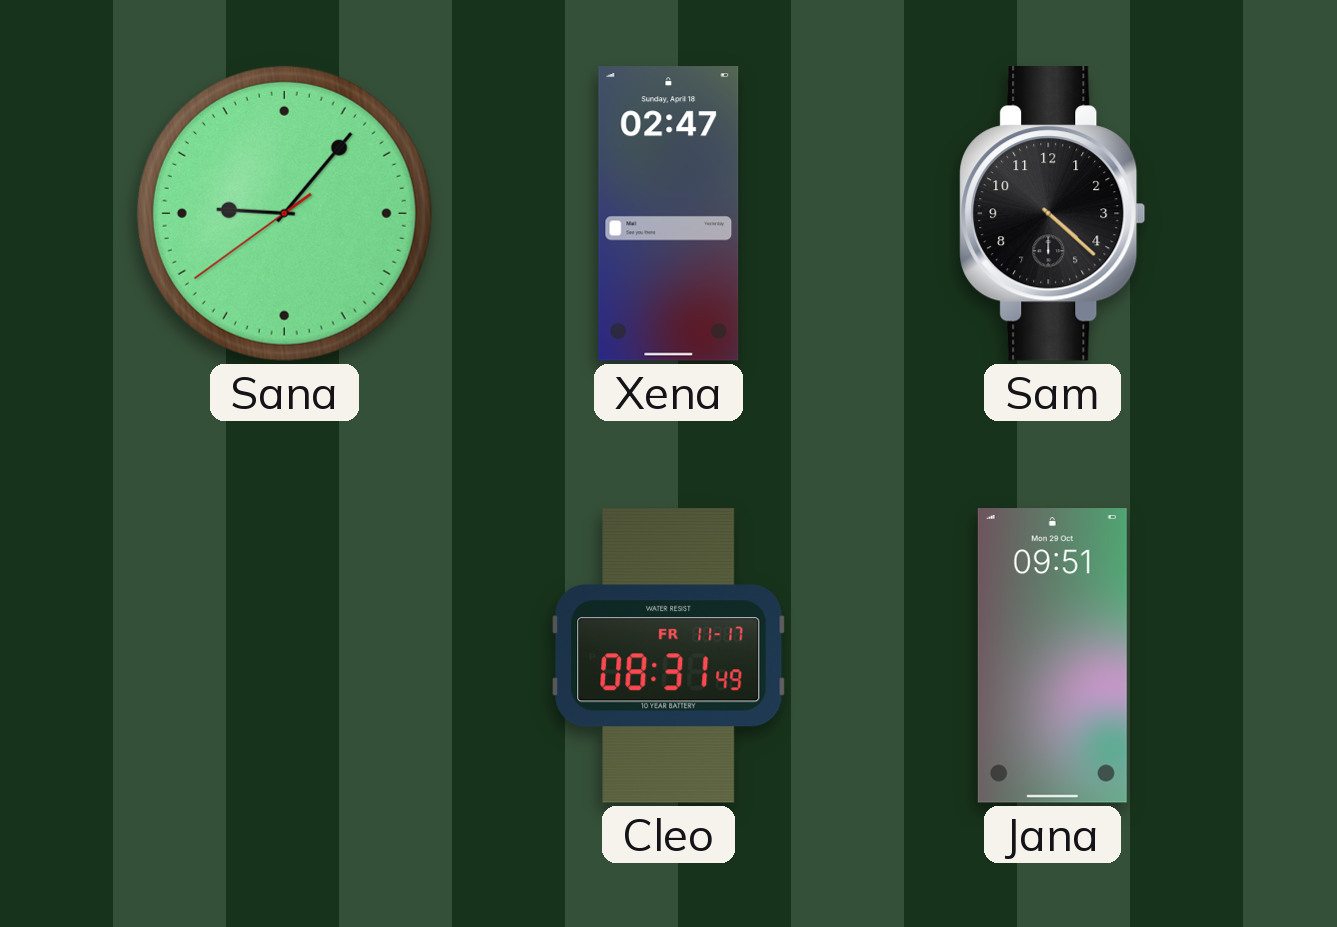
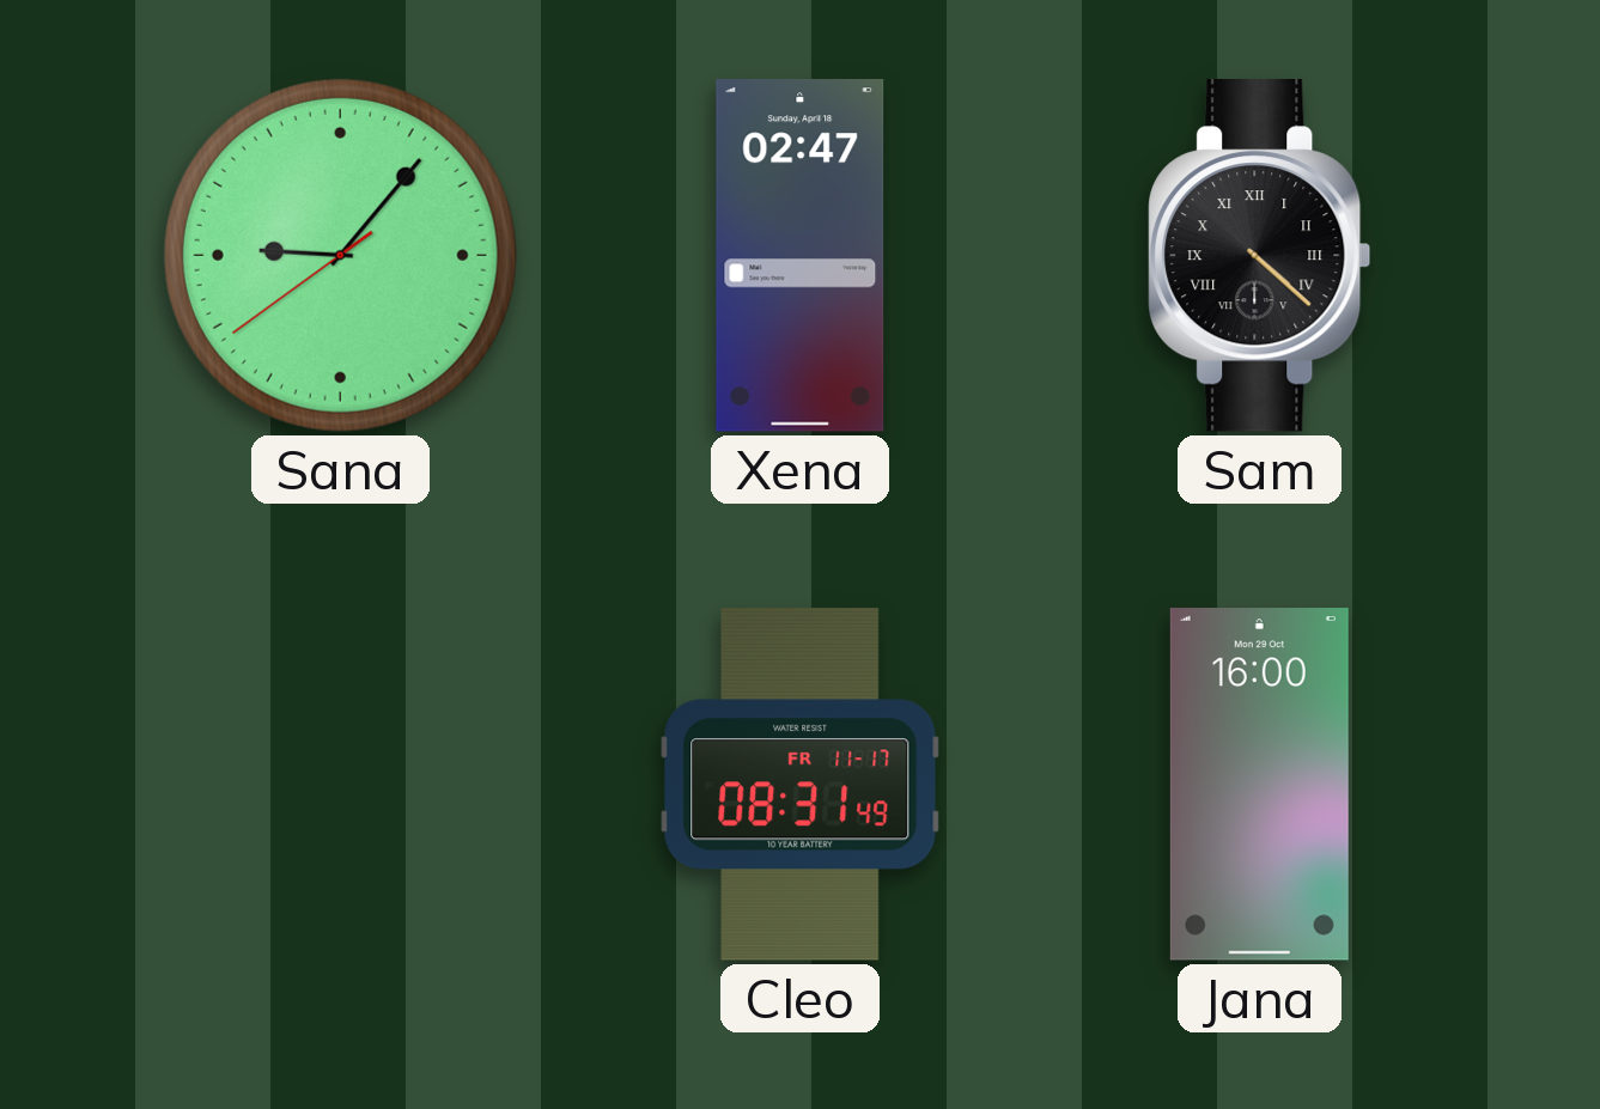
Sam numerals: Arabic -> Roman
Jana: 09:51 -> 16:00
